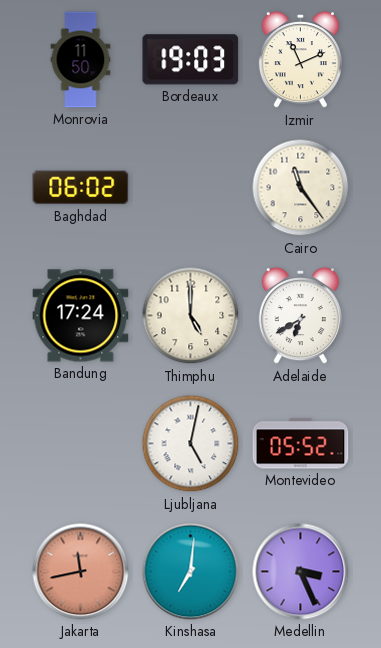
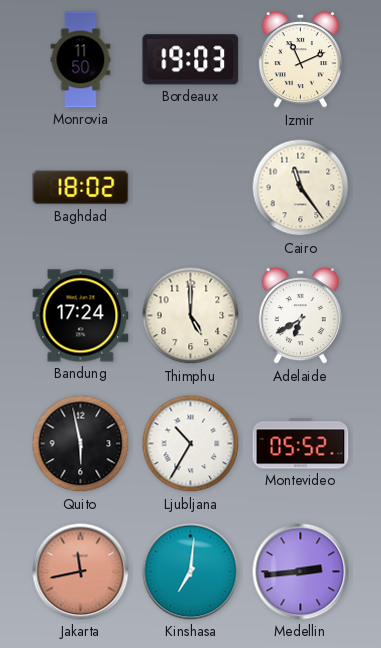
Baghdad: 06:02 -> 18:02
Quito: none -> 5:58
Ljubljana: 5:02 -> 10:35
Medellin: 3:26 -> 2:44
